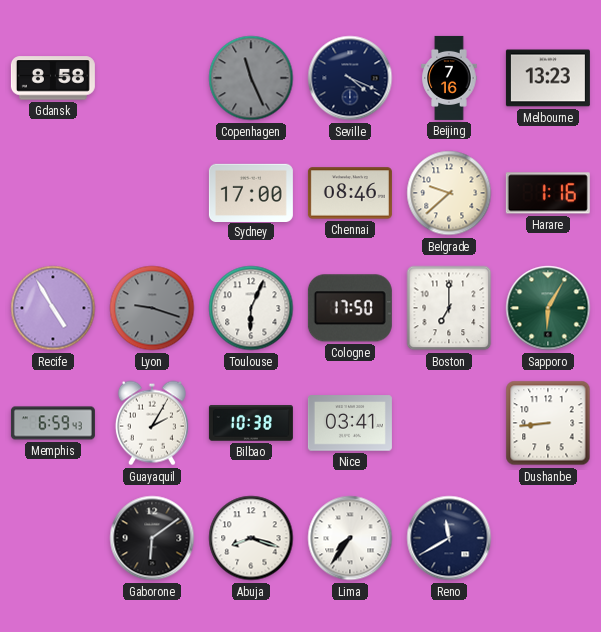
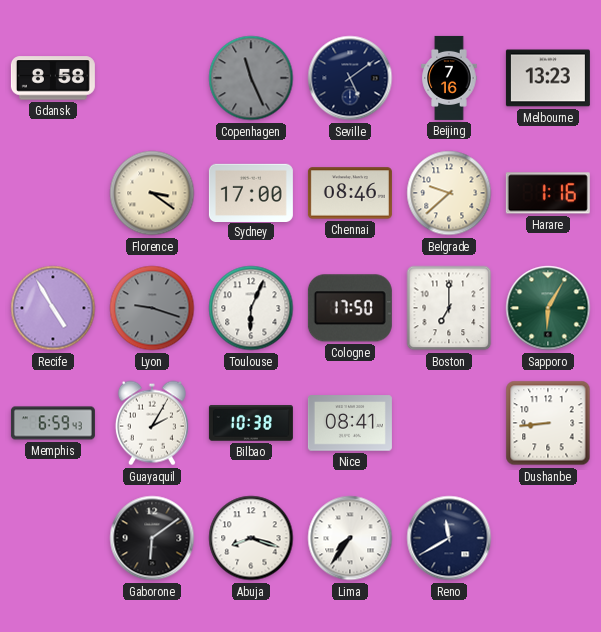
Seville: 4:19 -> 5:09
Florence: none -> 3:21
Nice: 03:41 -> 08:41
